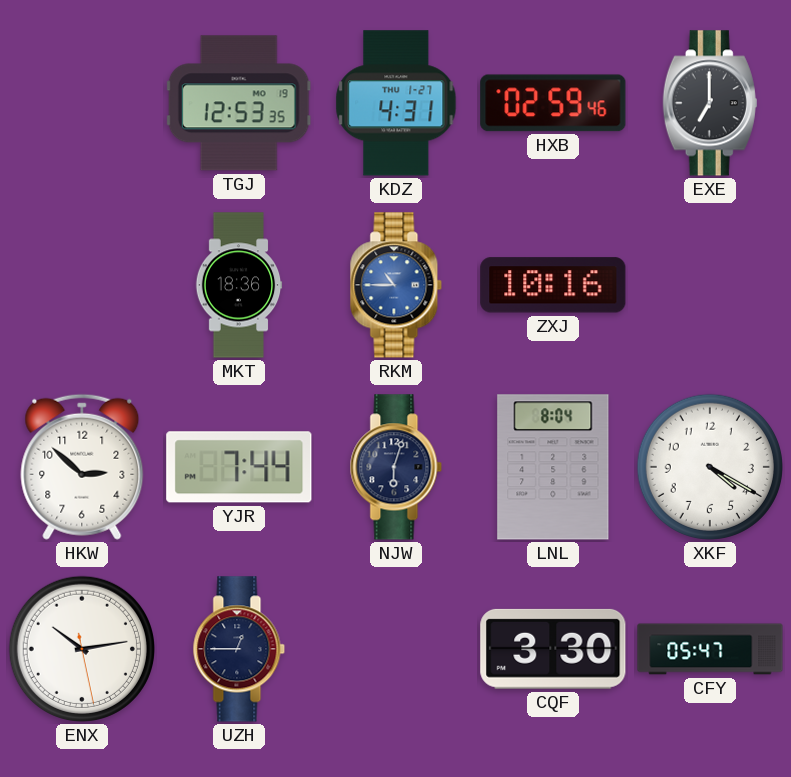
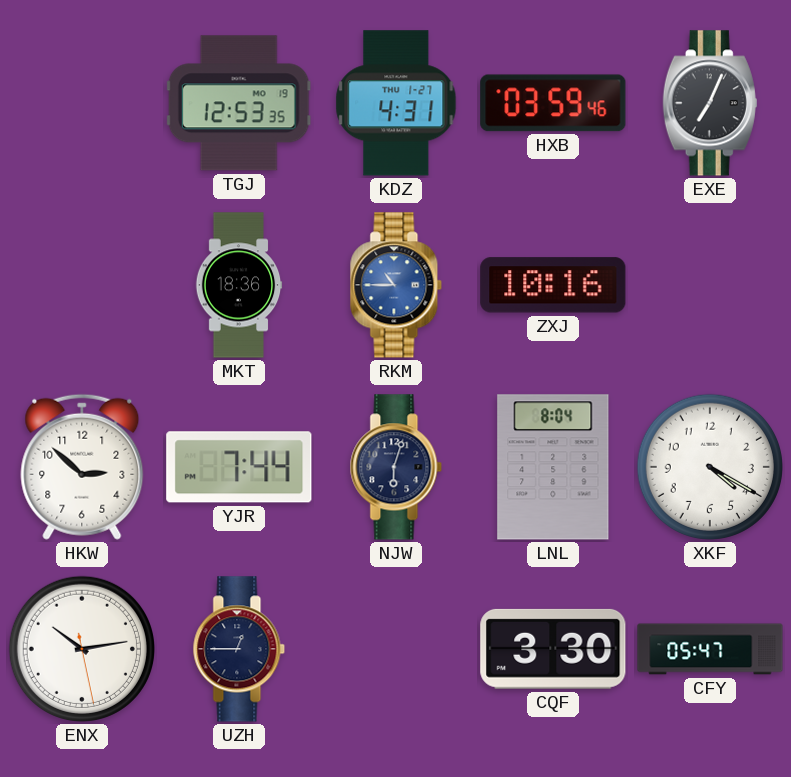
HXB: 02:59 -> 03:59
EXE: 7:00 -> 7:04
